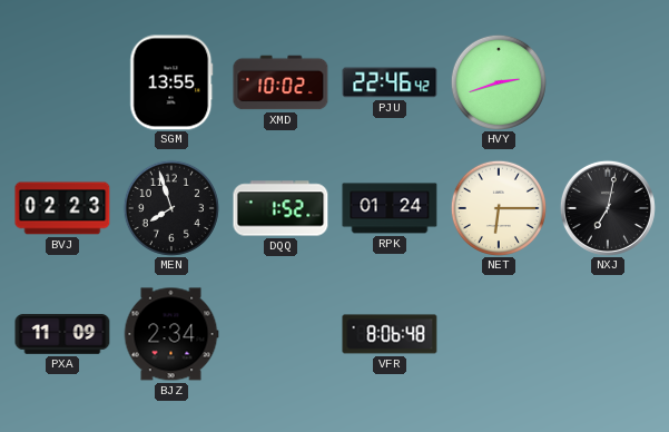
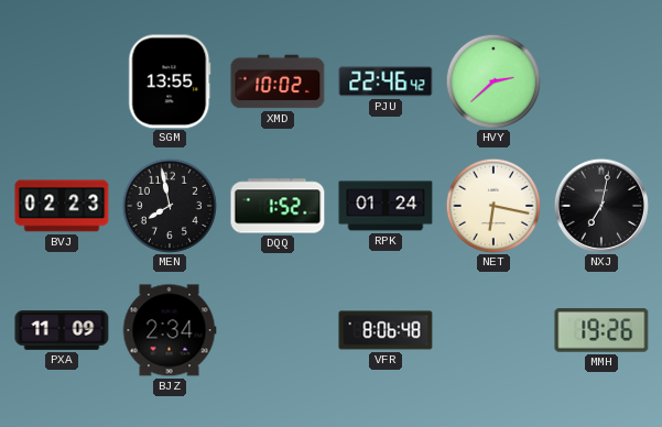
HVY: 2:42 -> 2:38
MEN: 7:57 -> 7:58
NET: 6:15 -> 6:17
MMH: none -> 19:26
